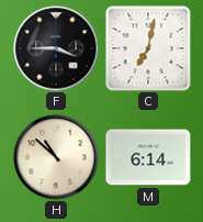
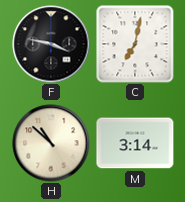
F: 3:45 -> 3:47
M: 6:14 -> 3:14
